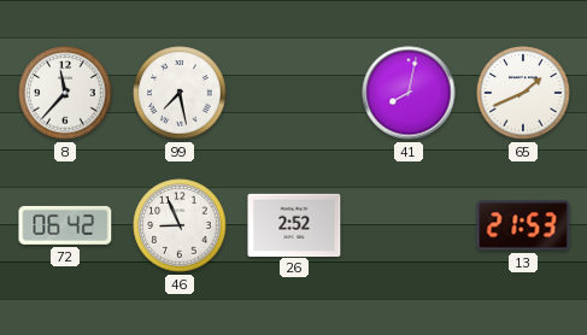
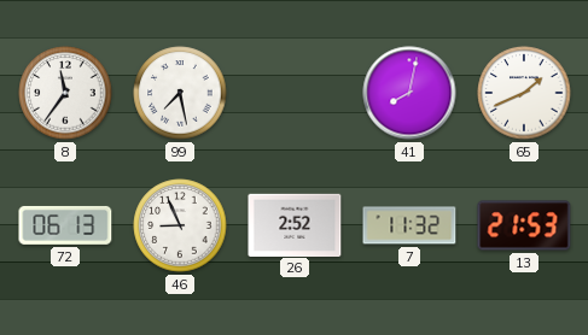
8: 11:37 -> 11:36
72: 06:42 -> 06:13
7: none -> 11:32
